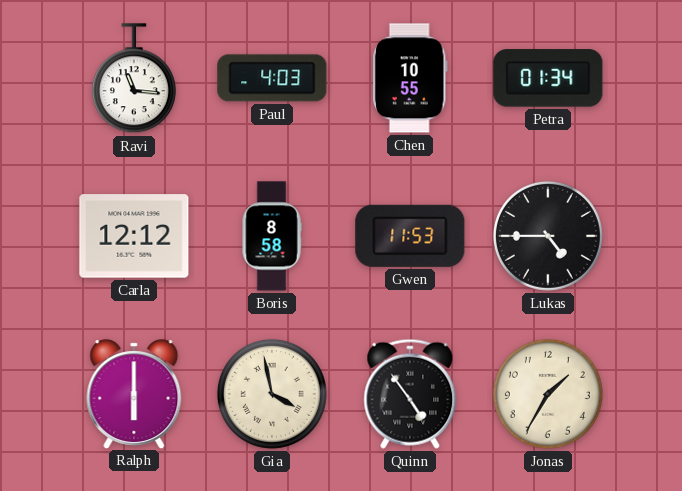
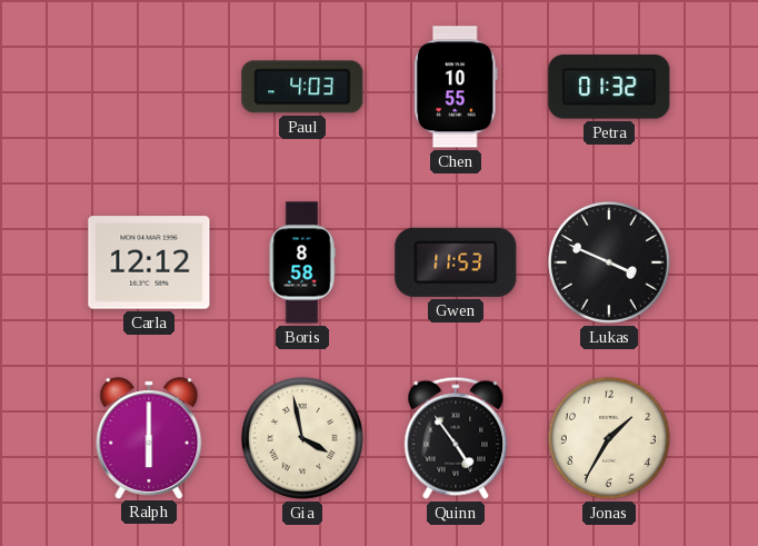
Ravi: 11:16 -> none
Petra: 01:34 -> 01:32
Lukas: 4:45 -> 3:49
